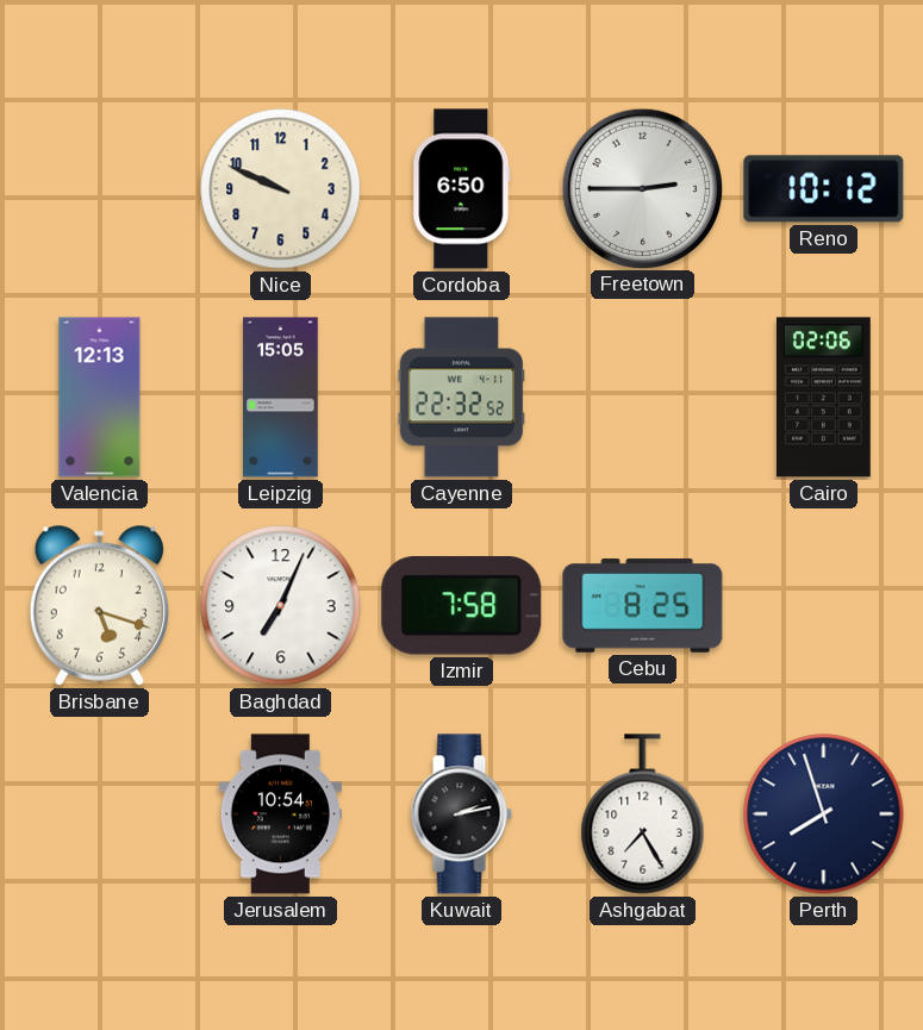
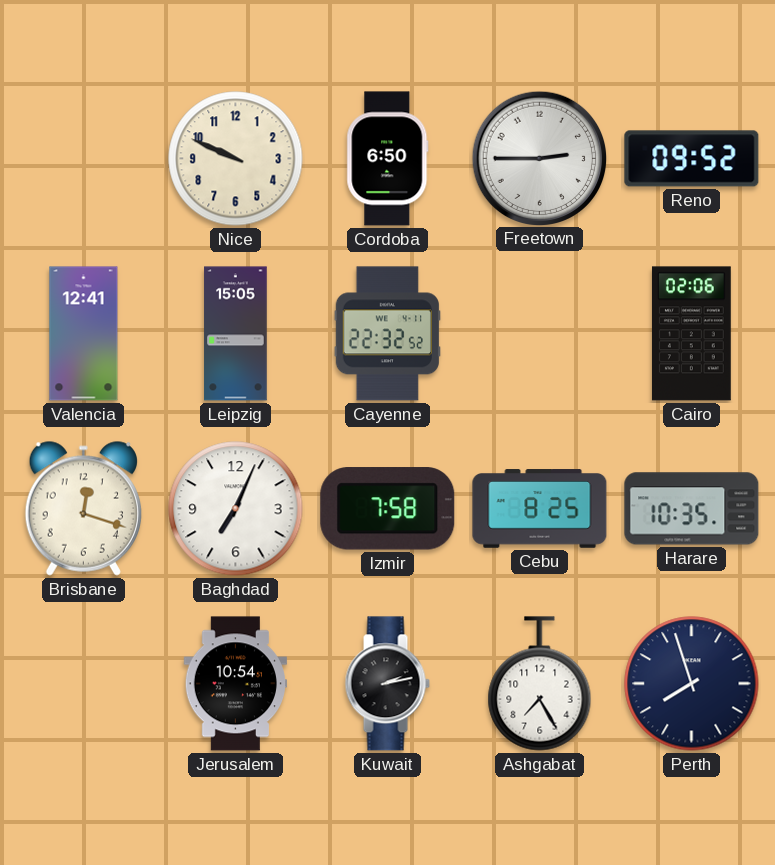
Reno: 10:12 -> 09:52
Valencia: 12:13 -> 12:41
Brisbane: 5:18 -> 12:18
Harare: none -> 10:35
